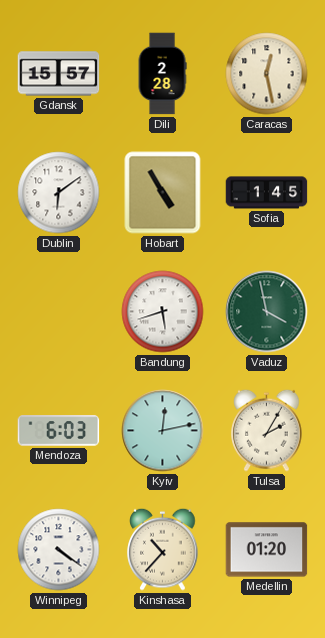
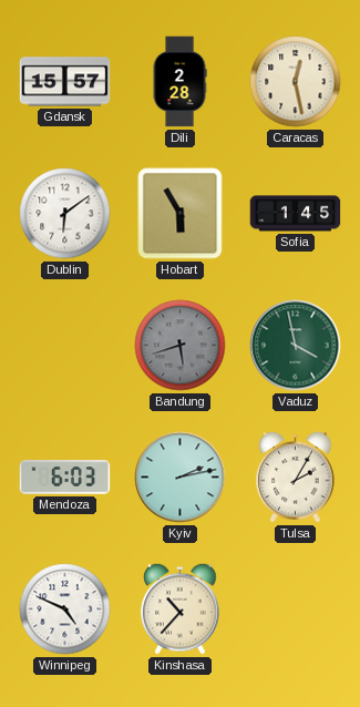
Hobart: 4:55 -> 5:55
Bandung dial: white -> grey
Kyiv: 12:13 -> 2:13
Winnipeg: 4:21 -> 4:49
Medellin: 01:20 -> none
